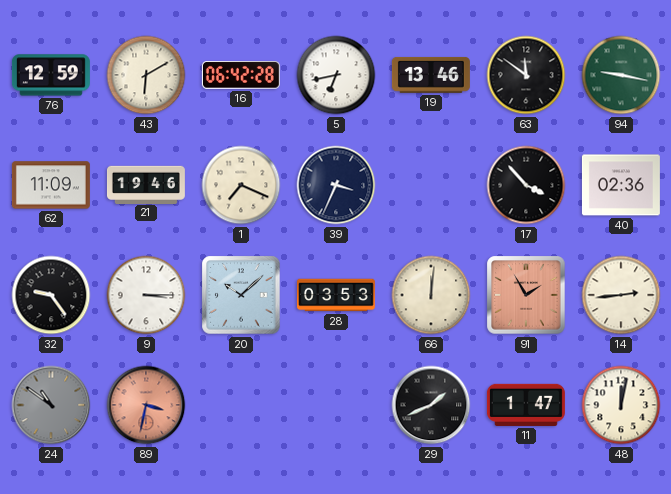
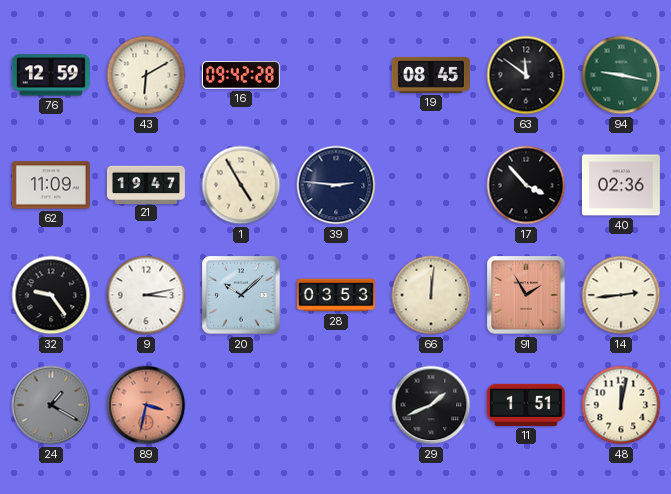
16: 06:42 -> 09:42
5: 6:43 -> none
19: 13:46 -> 08:45
21: 19:46 -> 19:47
1: 7:19 -> 4:55
39: 3:34 -> 2:46
9: 3:15 -> 3:13
24: 10:51 -> 1:20
11: 1:47 -> 1:51
